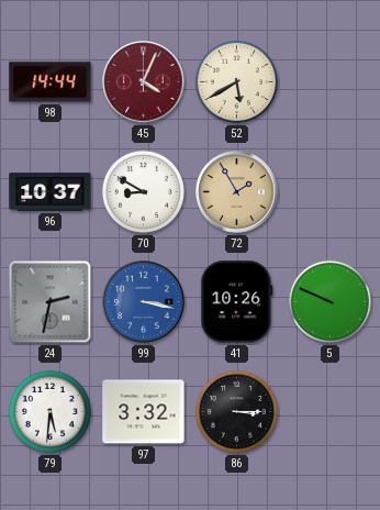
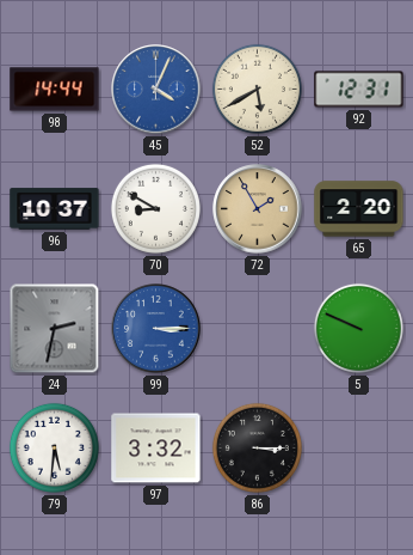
45 dial: burgundy -> blue
92: none -> 12:31
65: none -> 2:20
99: 3:17 -> 3:15
41: 10:26 -> none
